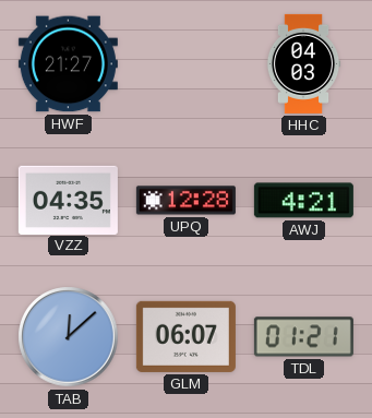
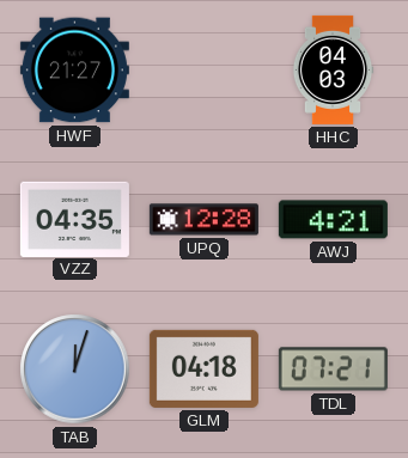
TAB: 12:08 -> 12:03
GLM: 06:07 -> 04:18
TDL: 01:21 -> 07:21
